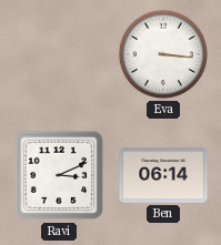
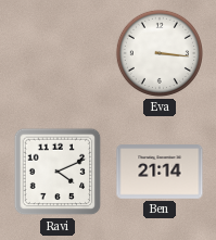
Ravi: 3:11 -> 4:11
Ben: 06:14 -> 21:14
